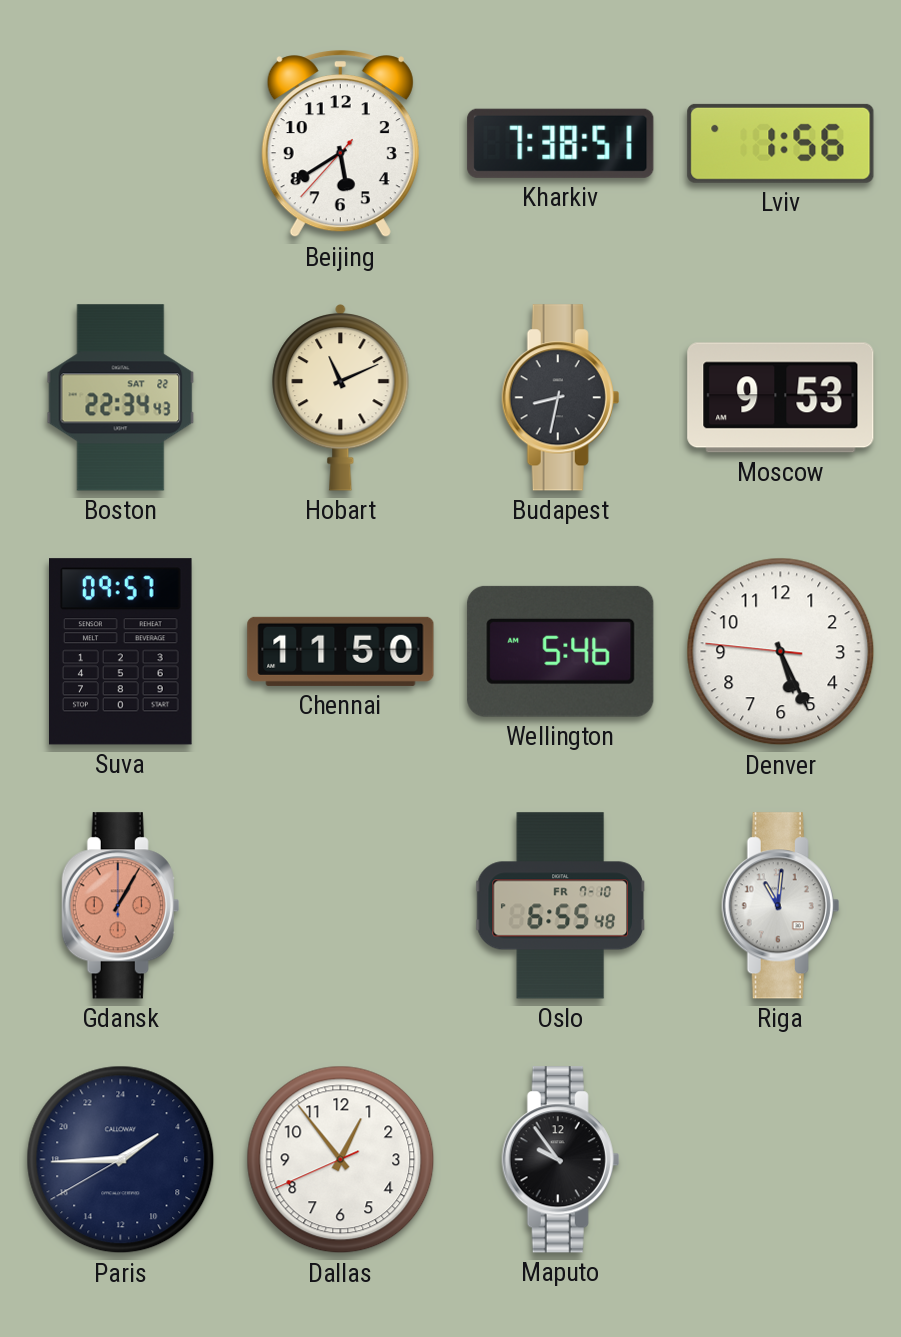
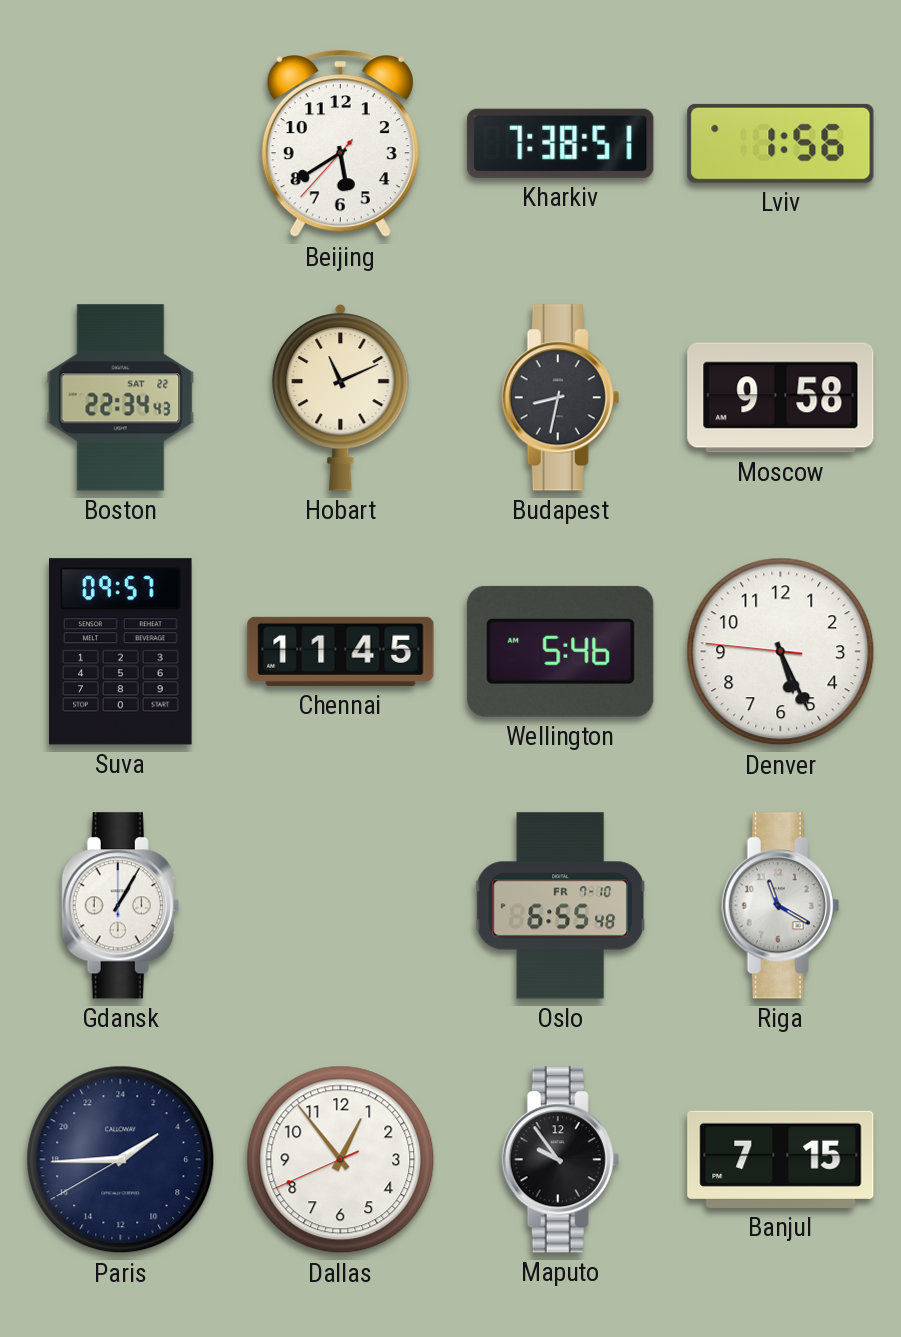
Moscow: 9:53 -> 9:58
Chennai: 11:50 -> 11:45
Gdansk dial: salmon -> white
Riga: 11:01 -> 11:20
Banjul: none -> 7:15
